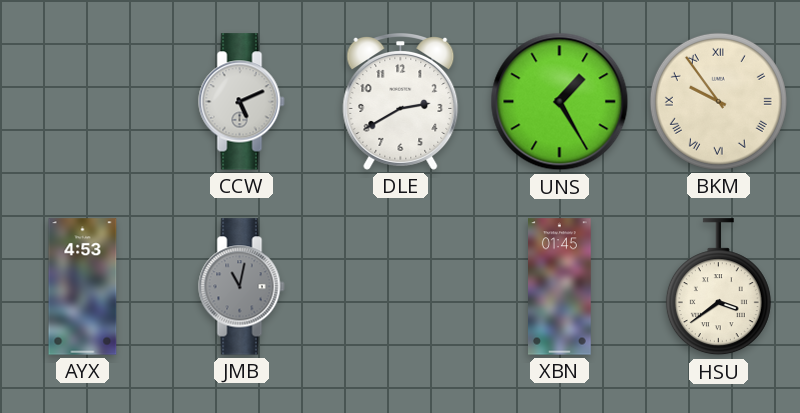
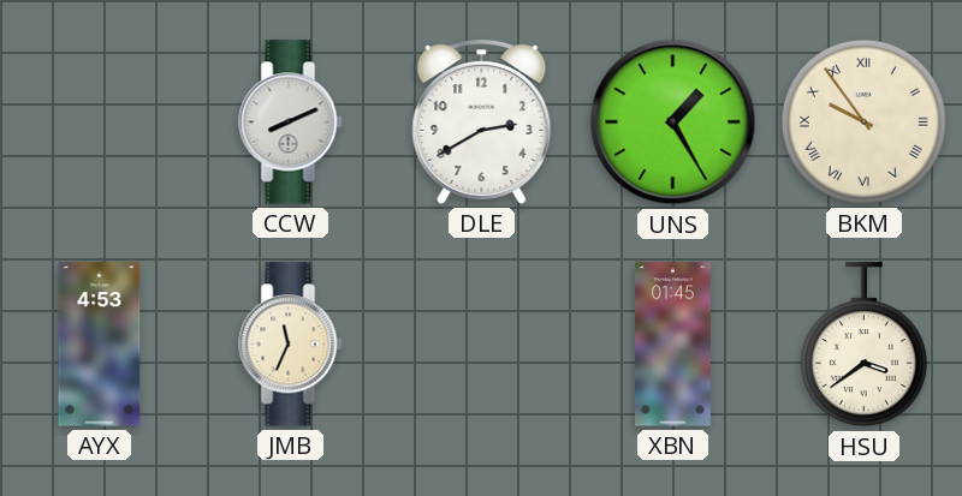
CCW: 5:11 -> 8:11
JMB: 11:02 -> 11:34
JMB dial: grey -> cream
